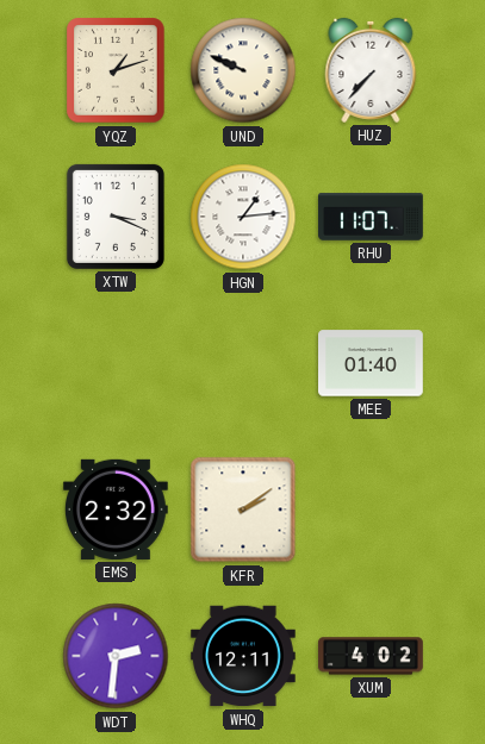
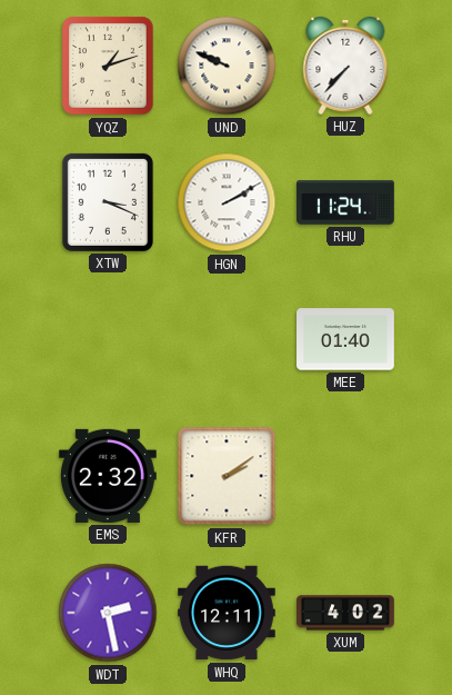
HGN: 1:14 -> 2:10
RHU: 11:07 -> 11:24
WDT: 2:31 -> 2:28
